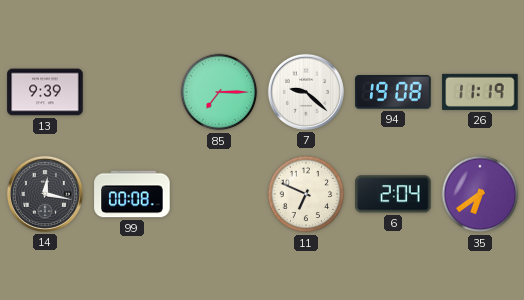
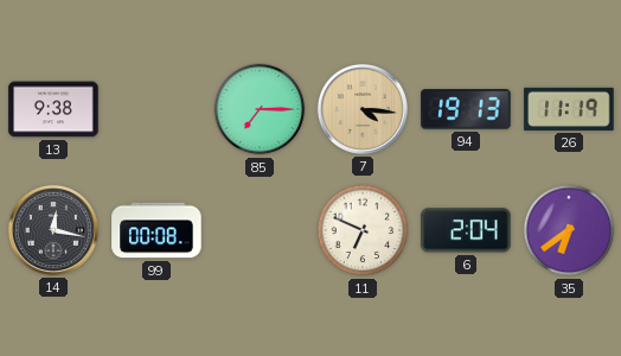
13: 9:39 -> 9:38
7: 9:22 -> 4:16
7 dial: white -> champagne
94: 19:08 -> 19:13
